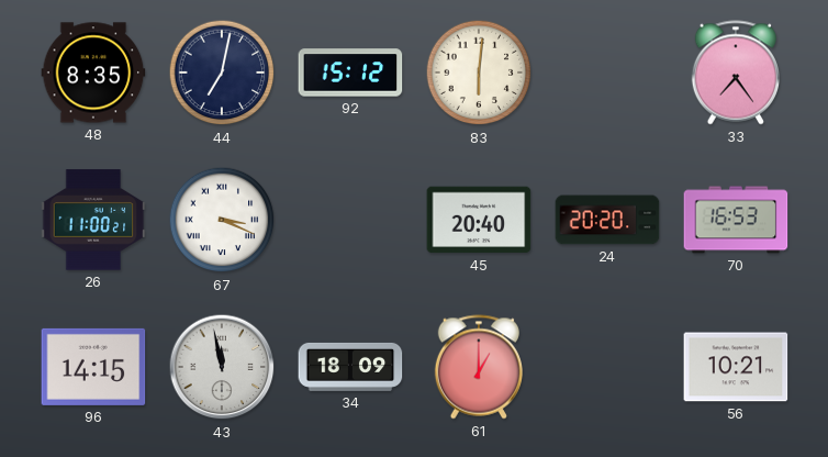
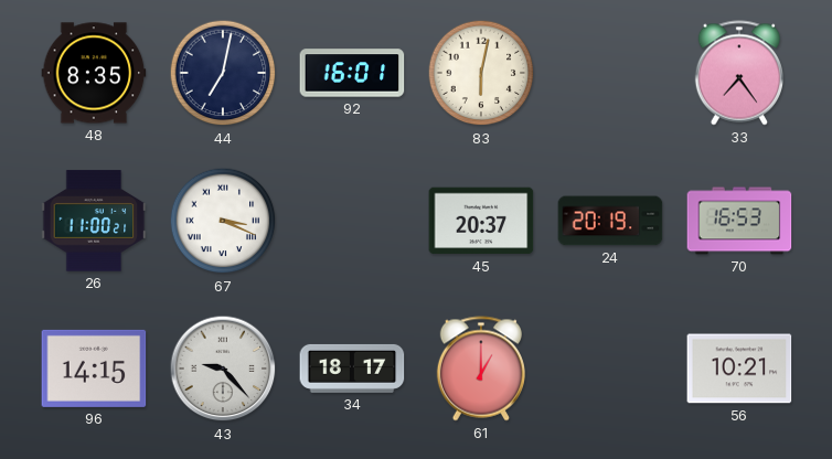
92: 15:12 -> 16:01
83: 6:01 -> 6:02
45: 20:40 -> 20:37
24: 20:20 -> 20:19
43: 11:58 -> 9:23
34: 18:09 -> 18:17
